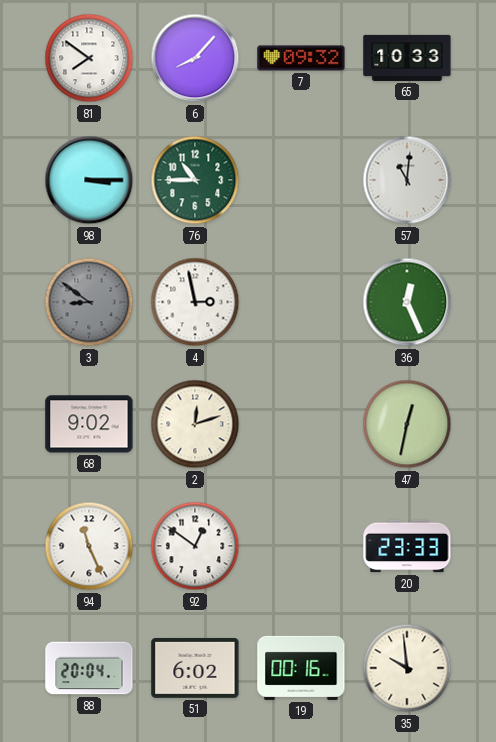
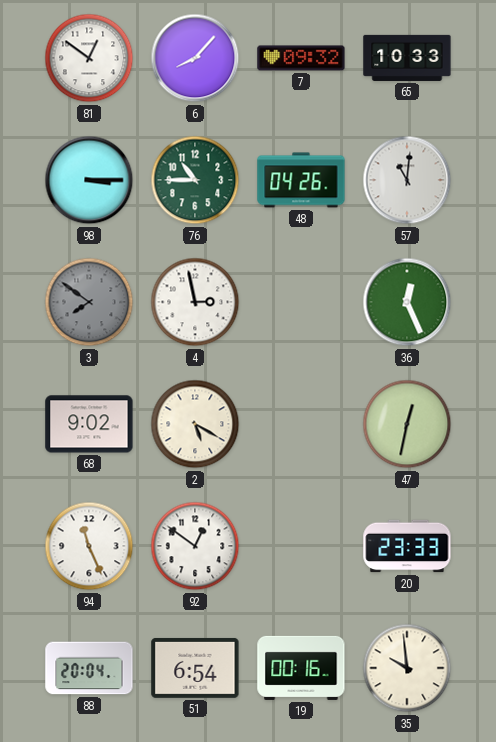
81: 7:51 -> 12:51
48: none -> 04:26
3: 8:51 -> 7:51
2: 12:12 -> 5:20
51: 6:02 -> 6:54
